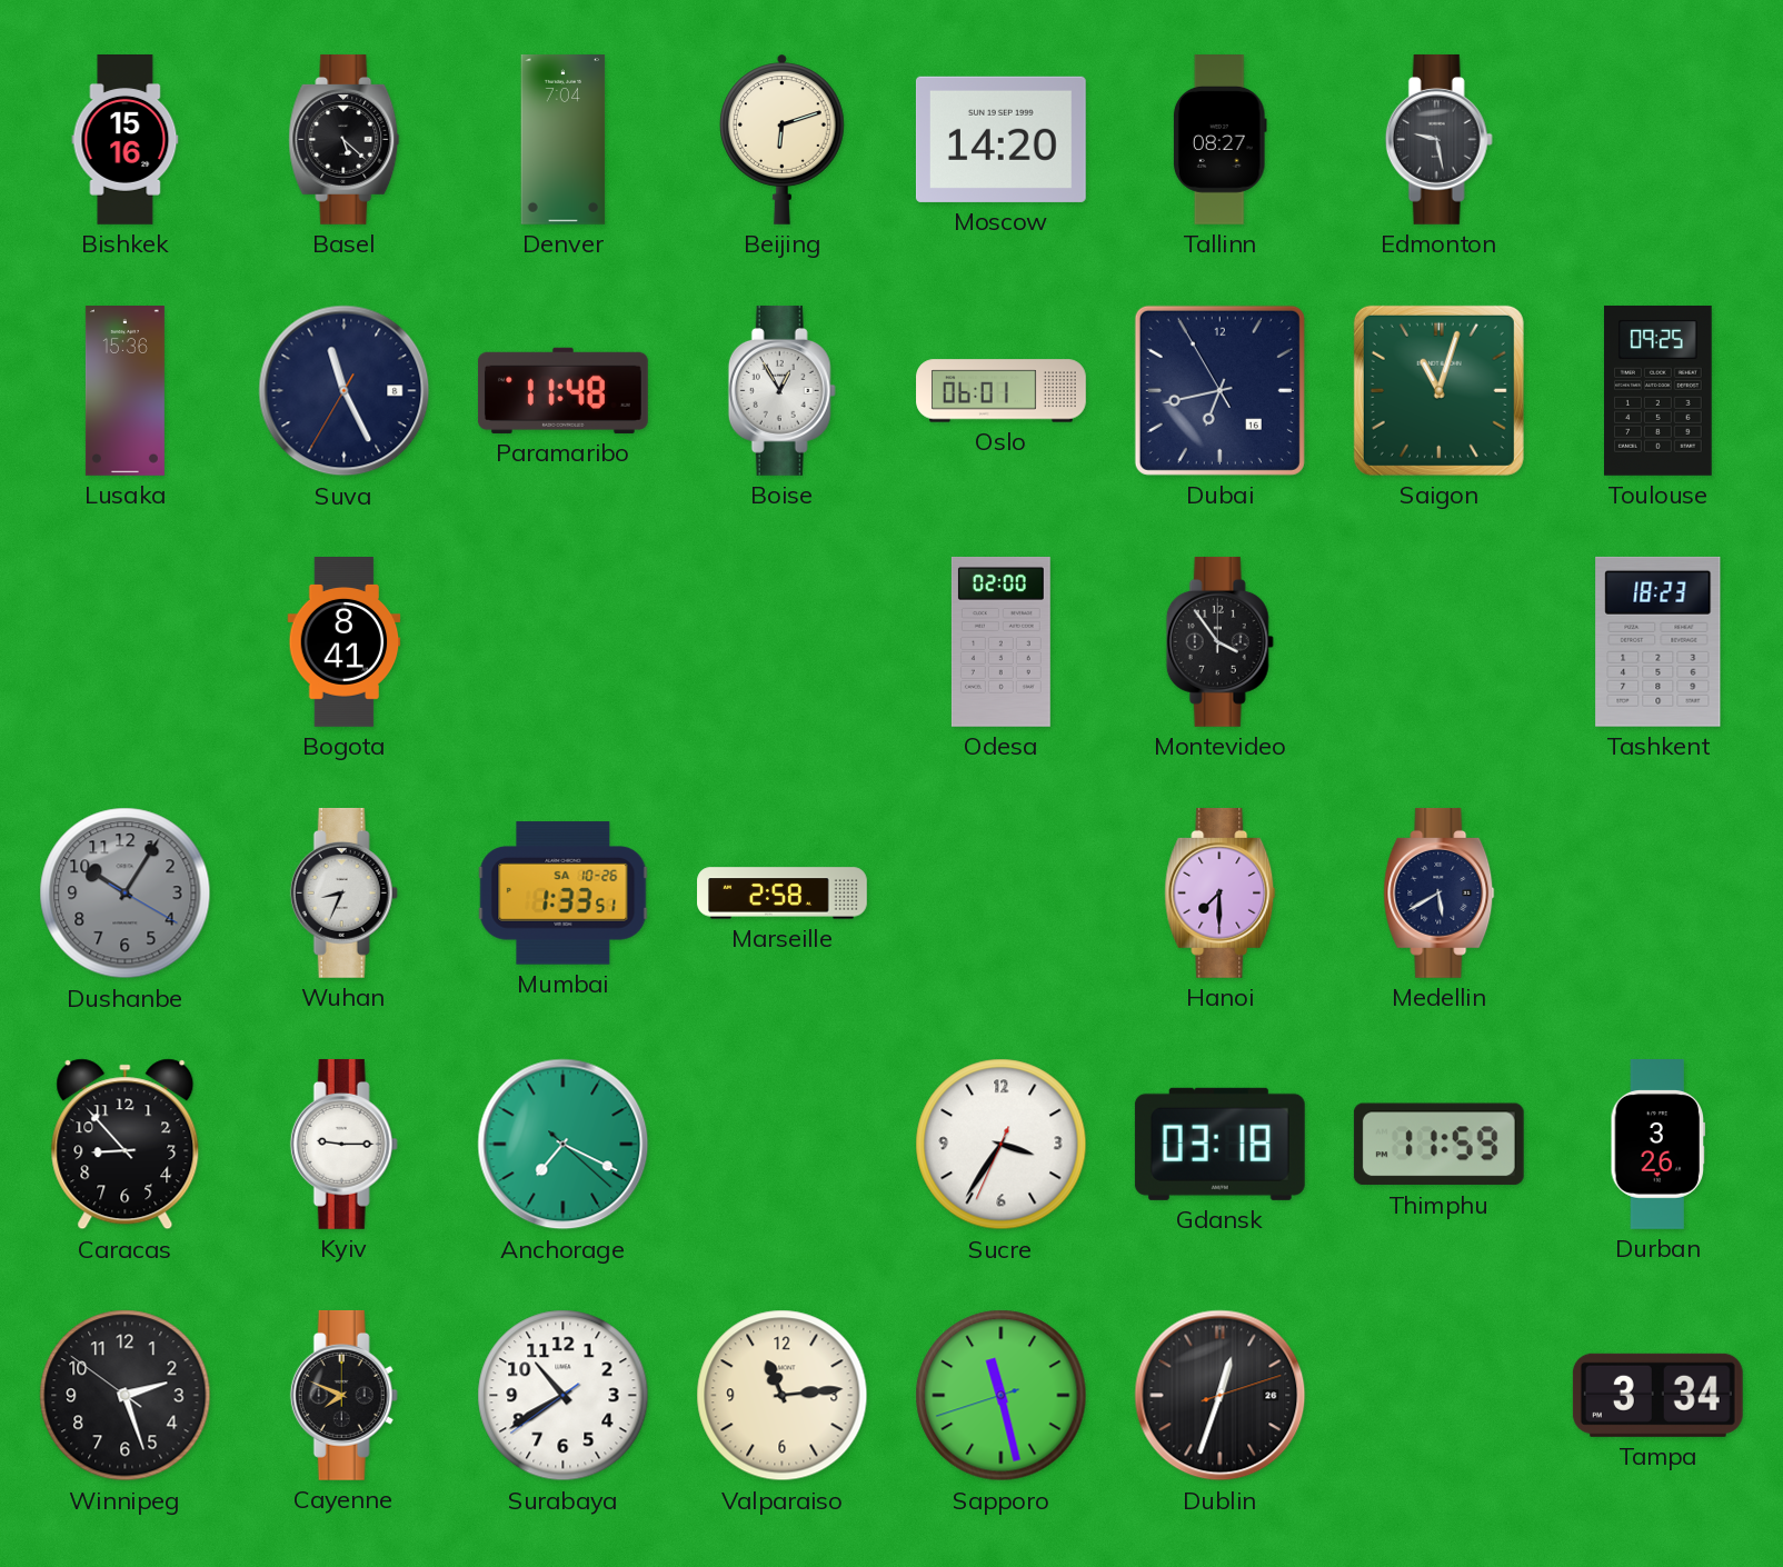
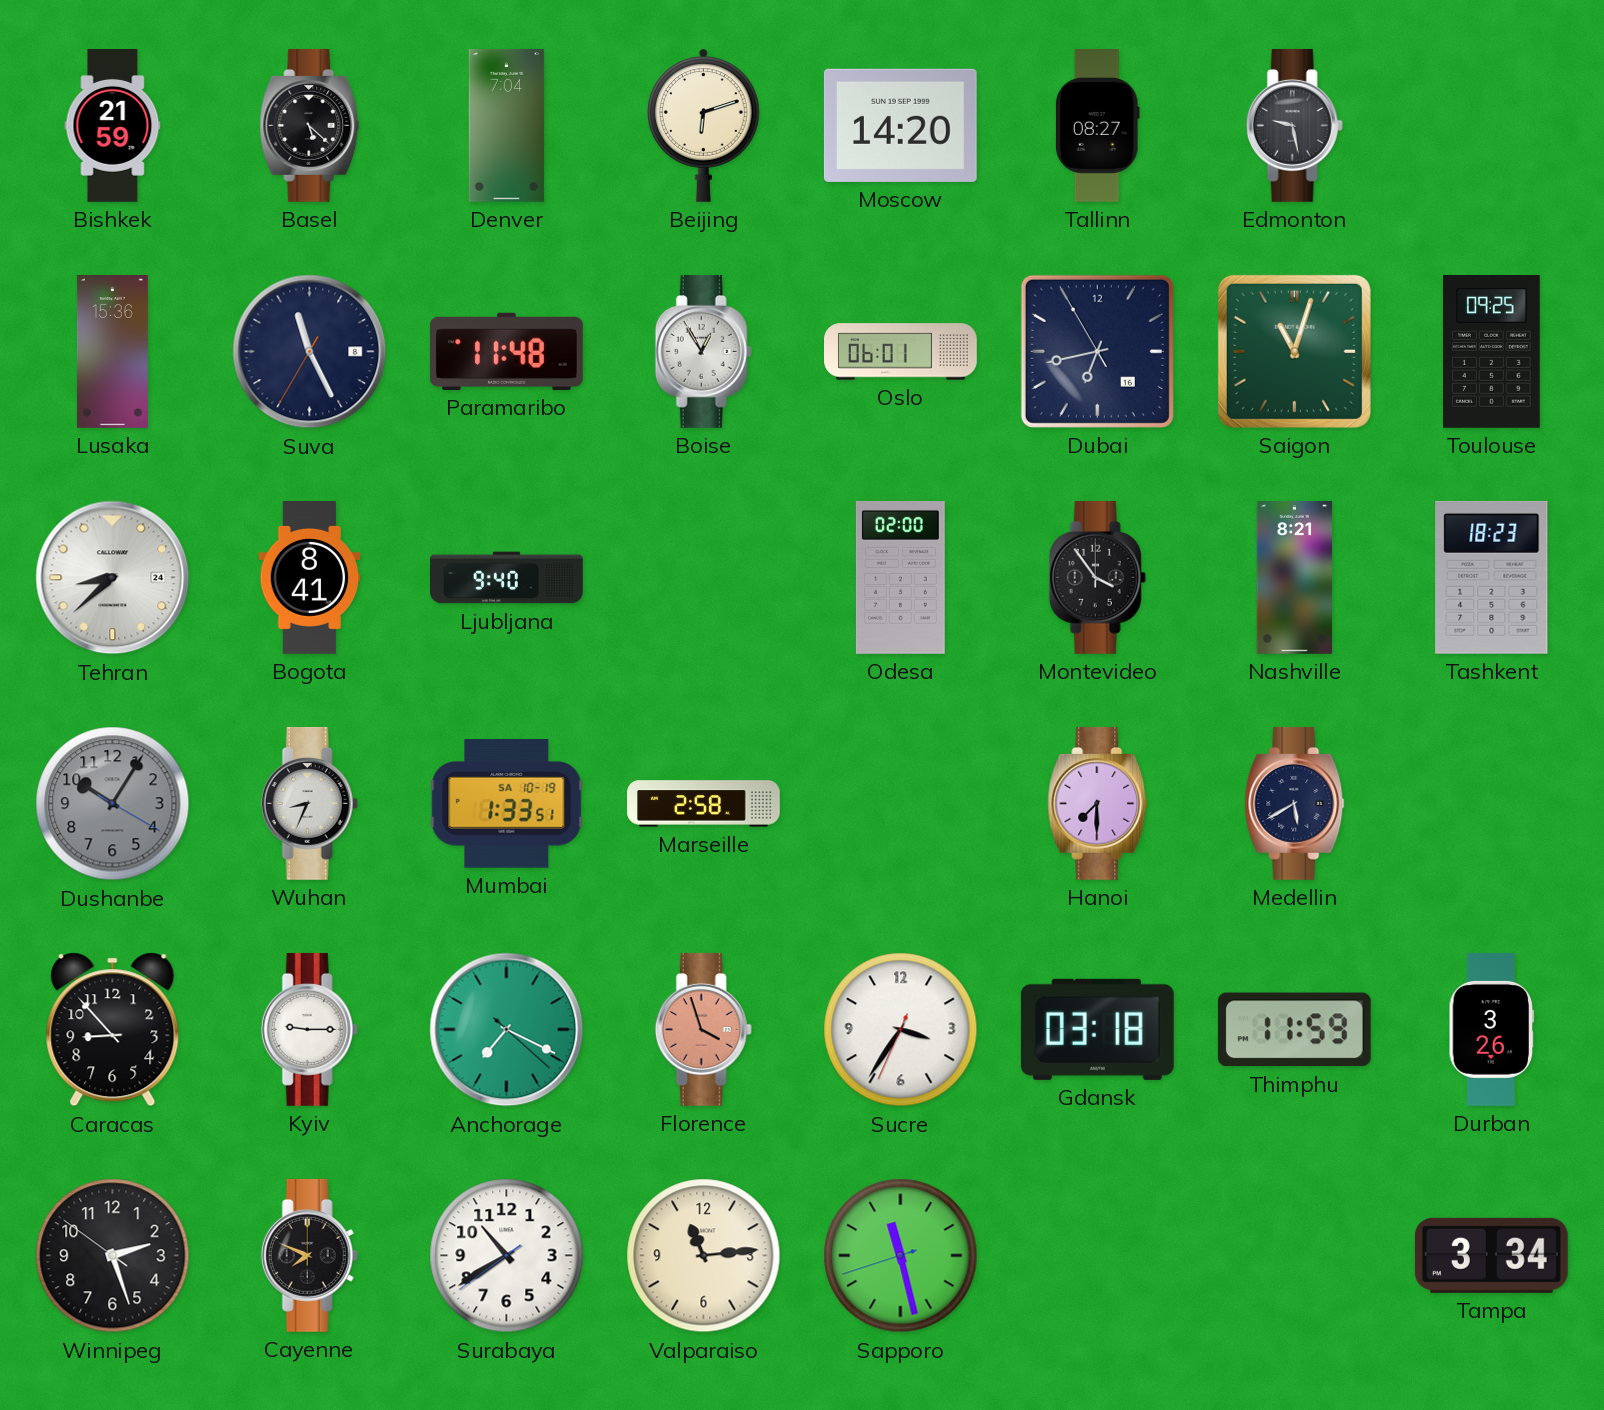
Bishkek: 15:16 -> 21:59
Tehran: none -> 8:38
Ljubljana: none -> 9:40
Nashville: none -> 8:21
Mumbai date: SA 10-26 -> SA 10-19
Florence: none -> 3:57
Dublin: 12:33 -> none
